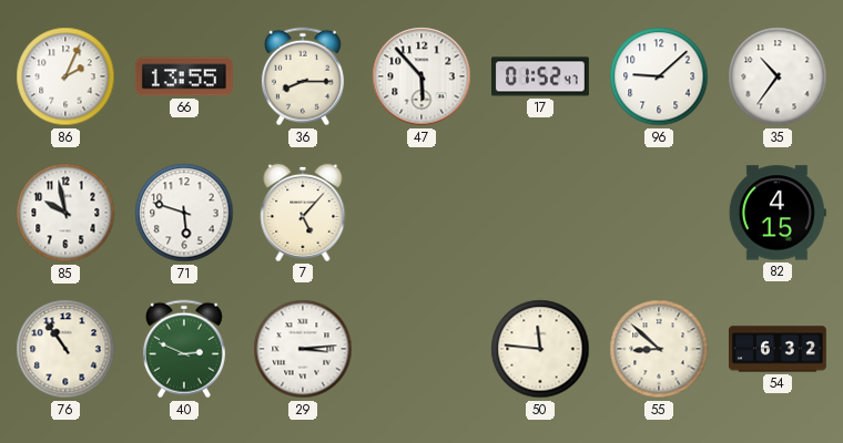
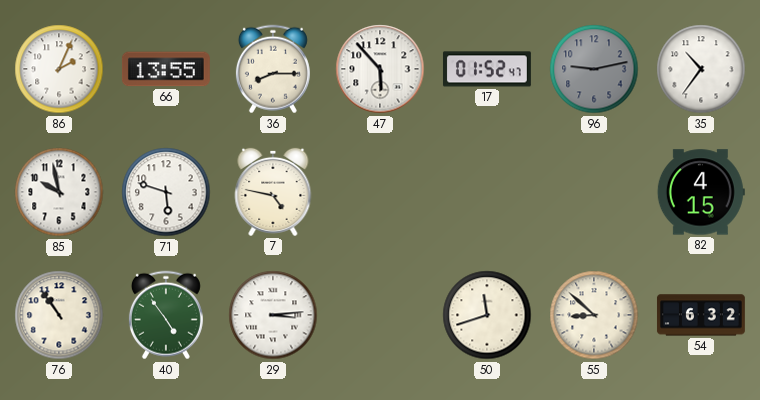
96: 9:08 -> 9:13
96 dial: white -> grey
7: 5:07 -> 4:47
40: 2:49 -> 4:54
50: 11:46 -> 11:42
